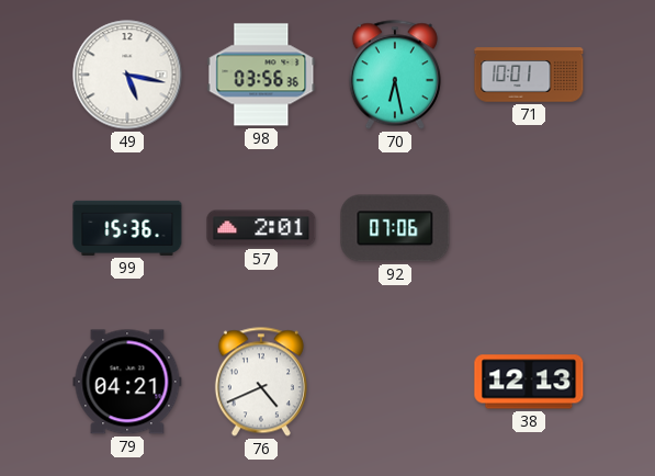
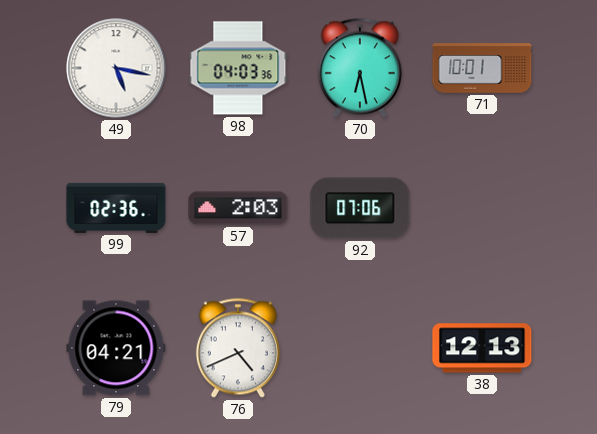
98: 03:56 -> 04:03
99: 15:36 -> 02:36
57: 2:01 -> 2:03
